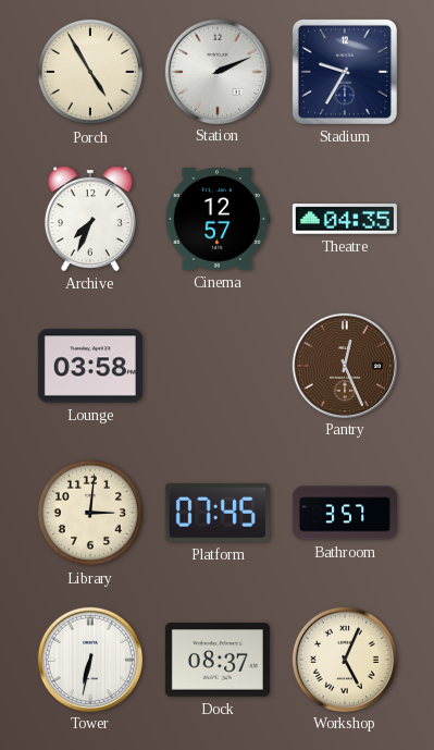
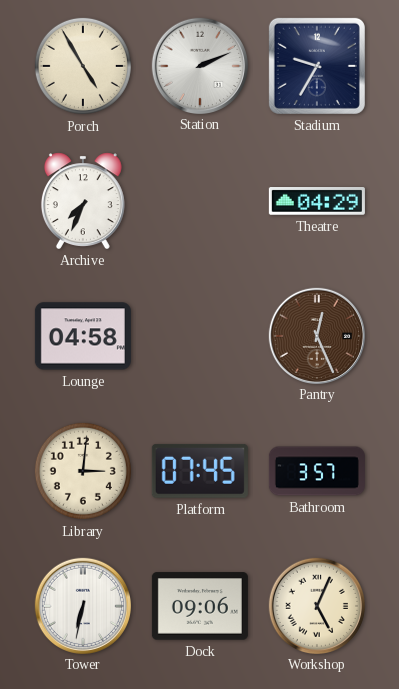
Cinema: 12:57 -> none
Theatre: 04:35 -> 04:29
Lounge: 03:58 -> 04:58
Dock: 08:37 -> 09:06
